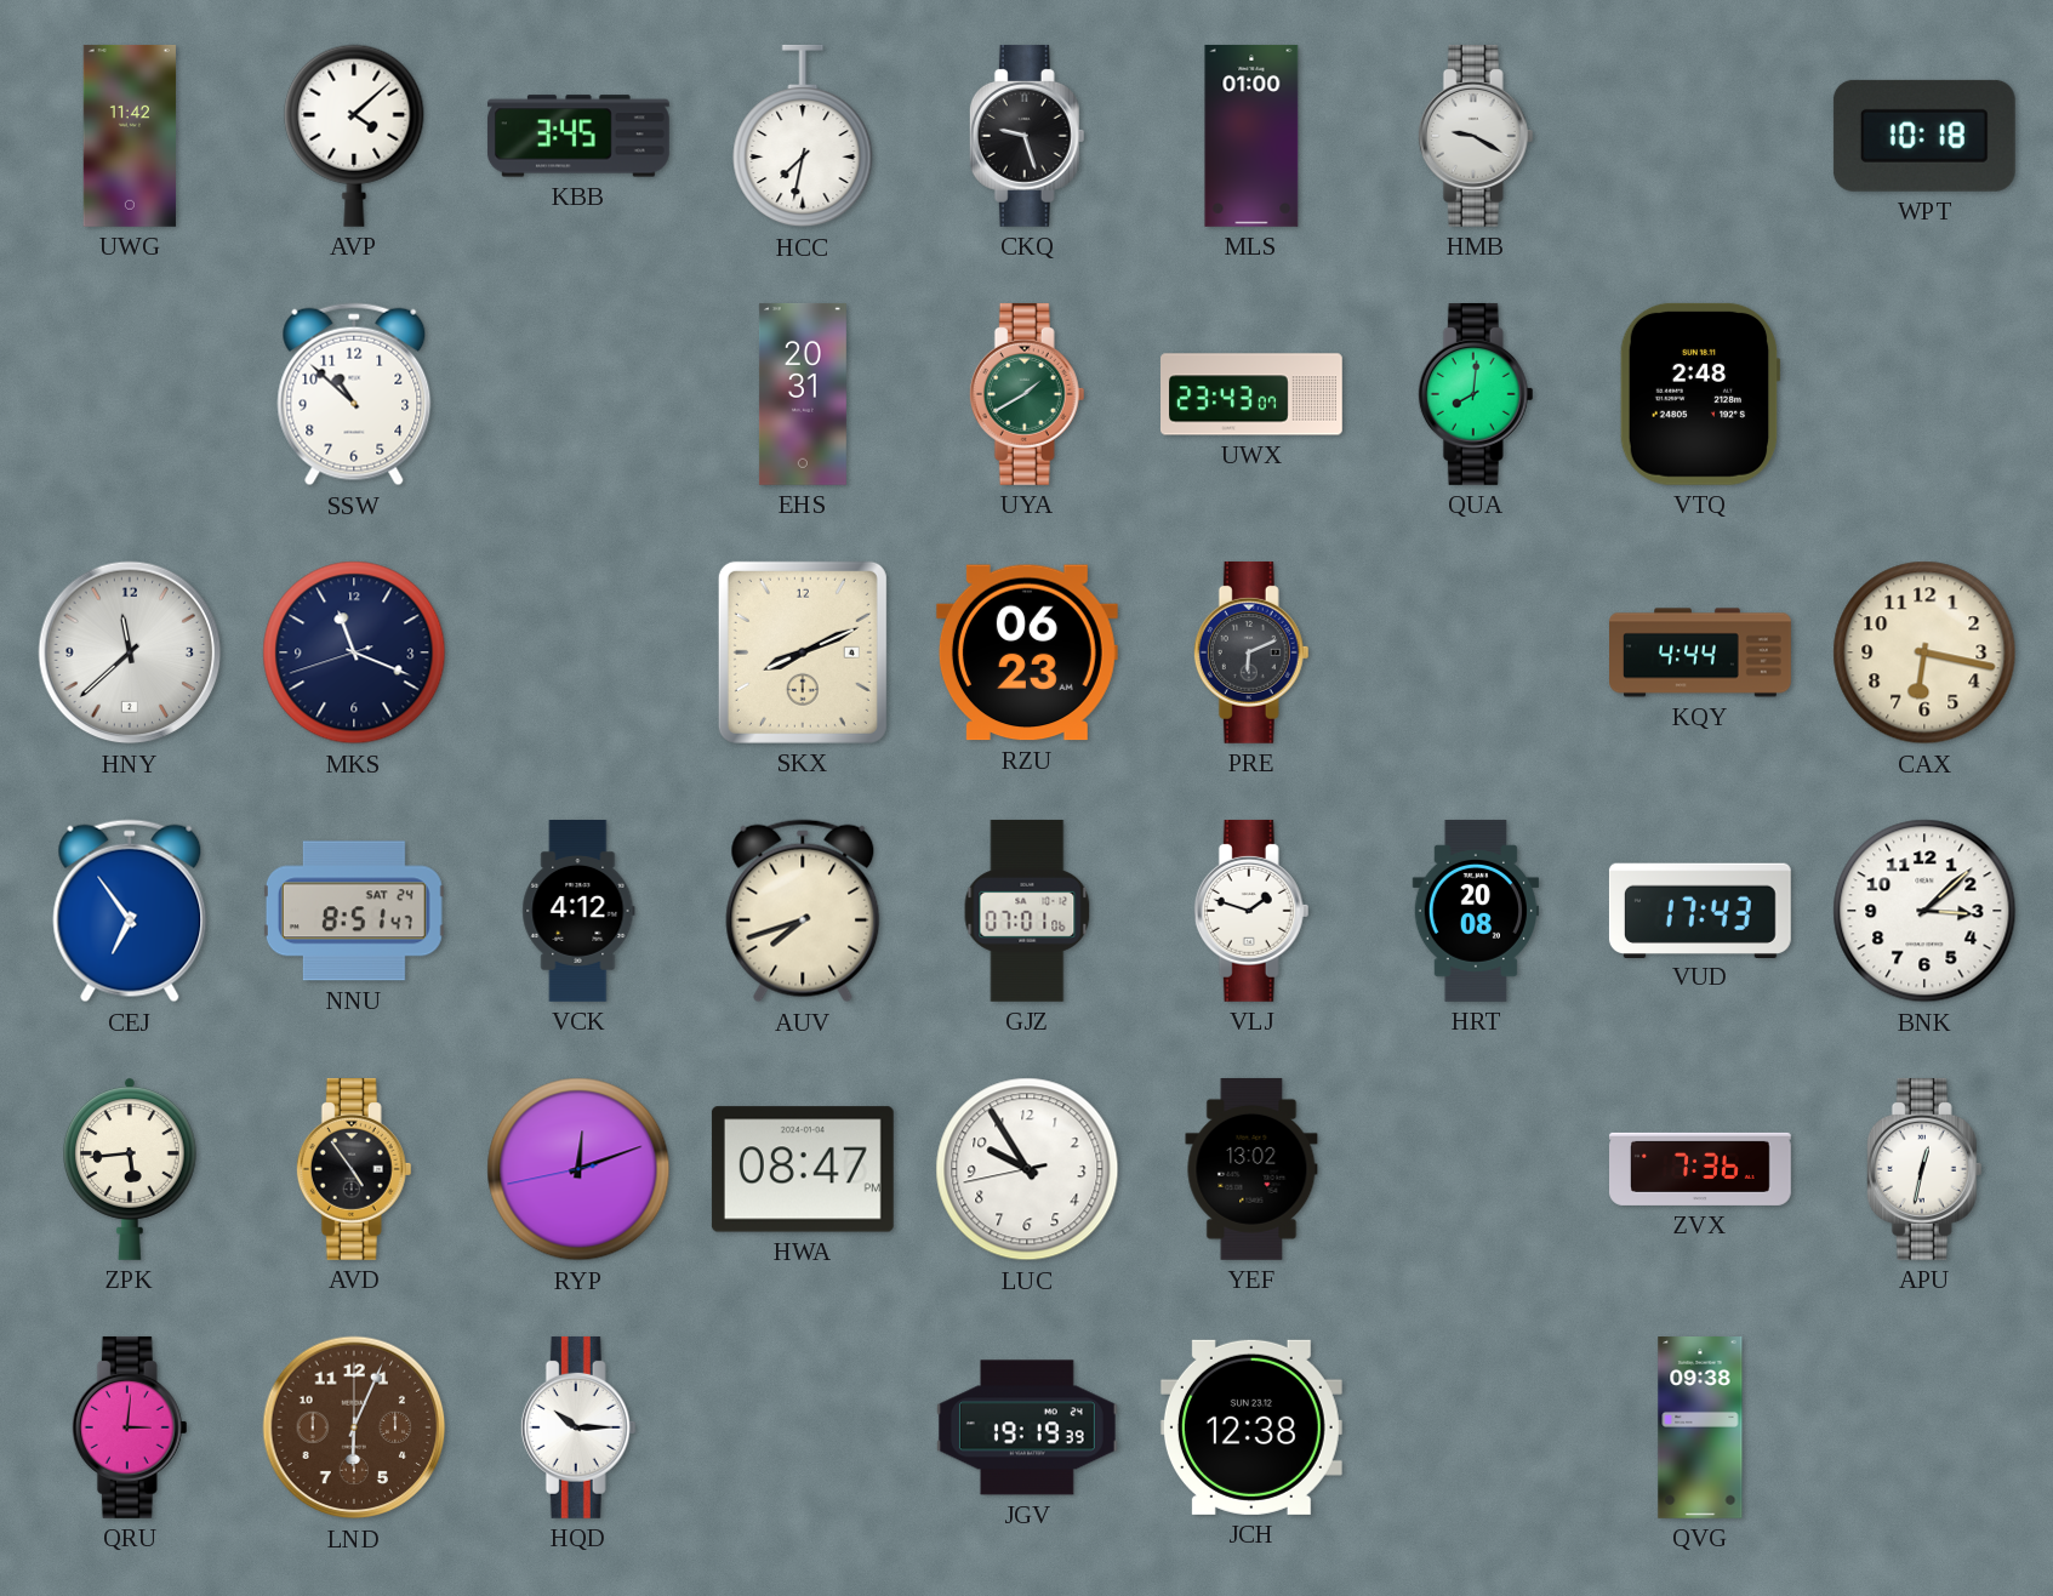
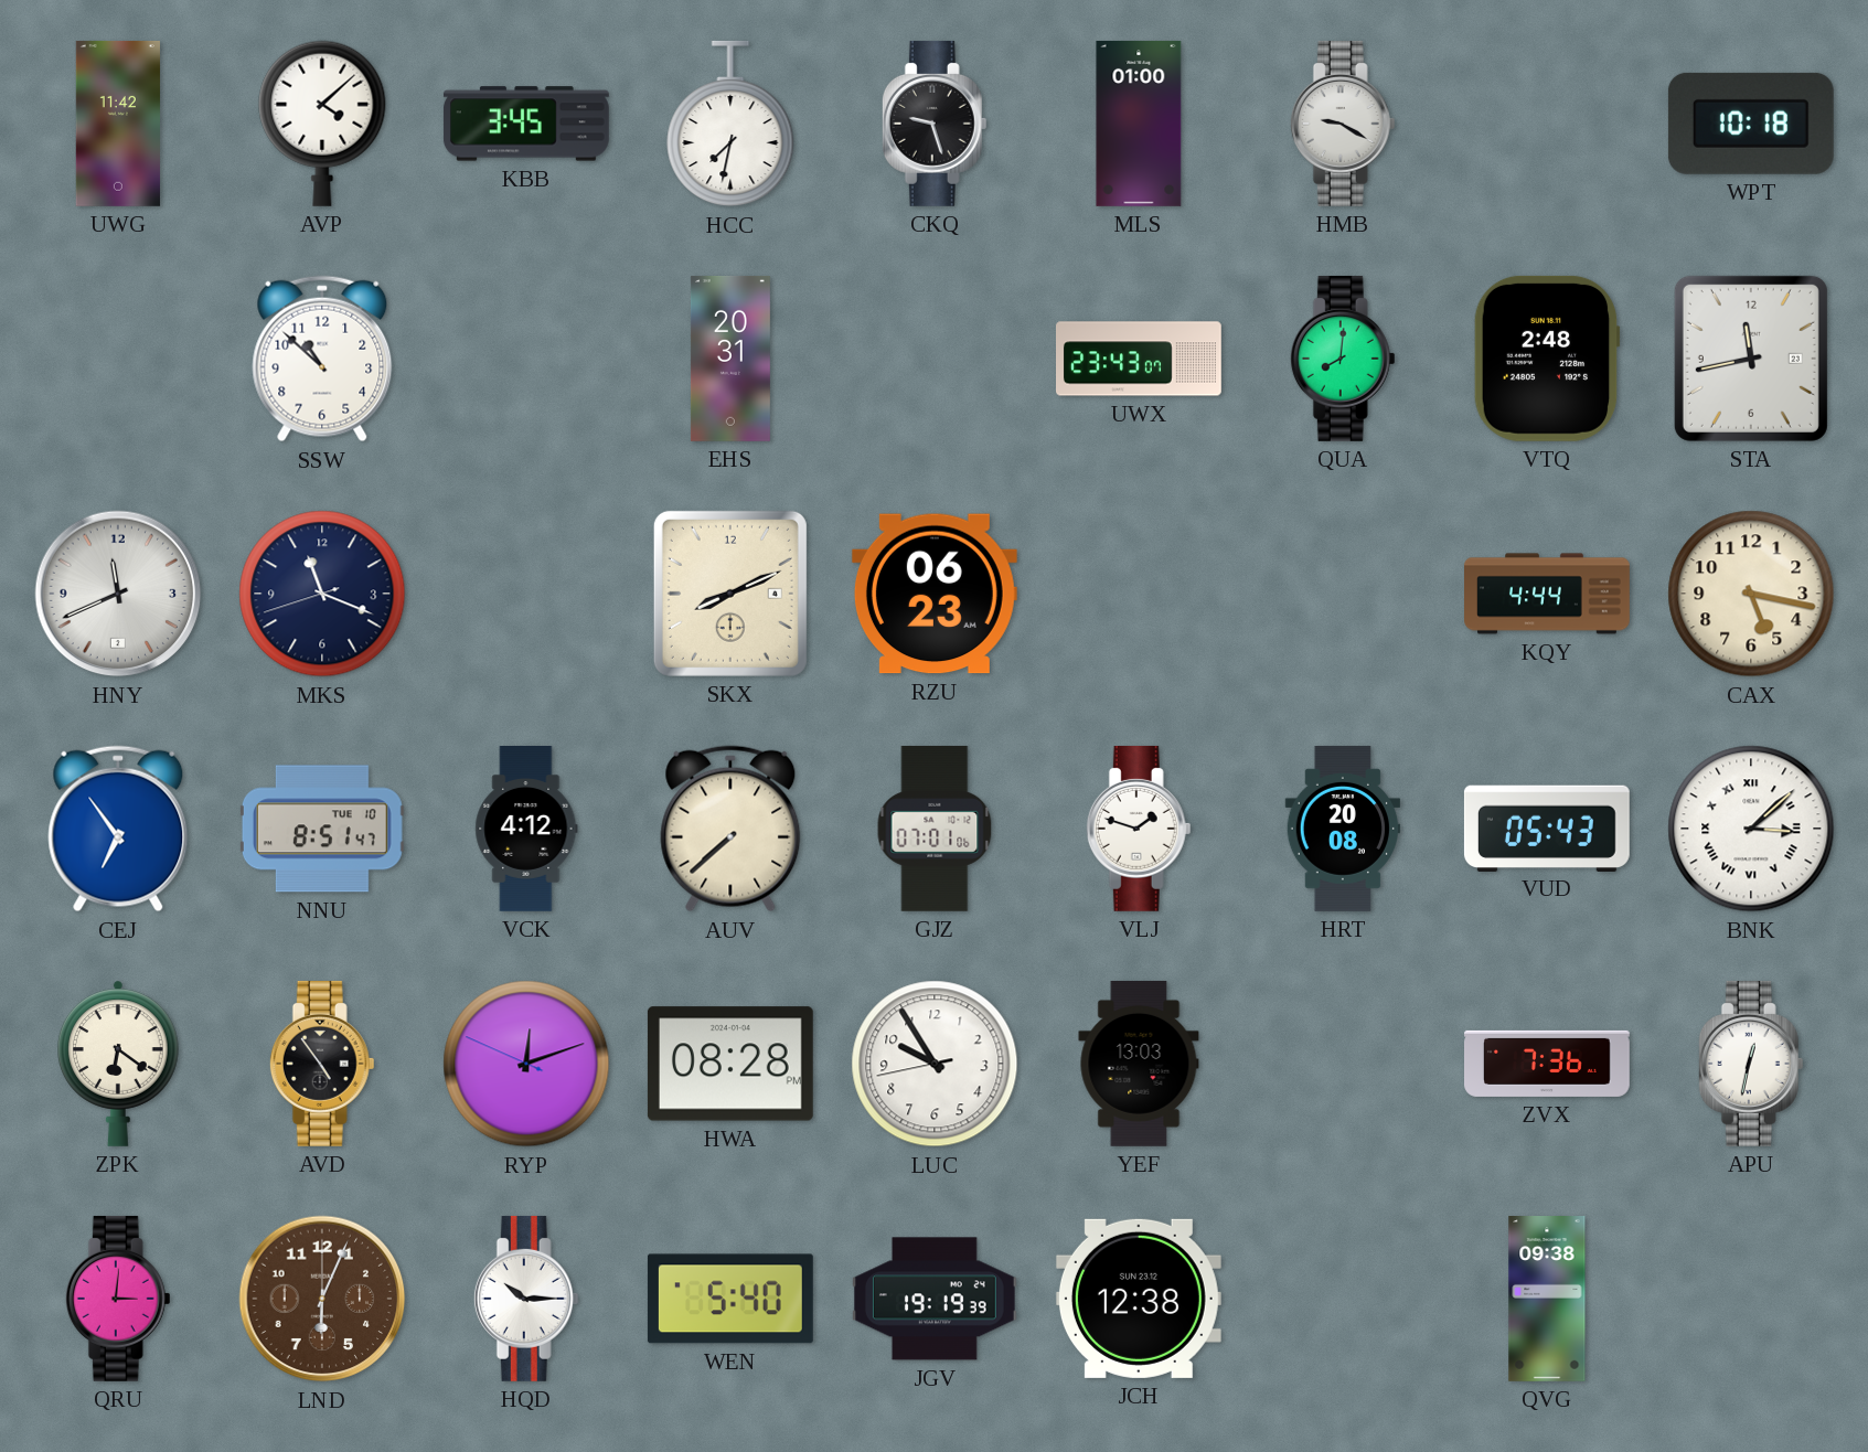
UYA: 1:40 -> none
STA: none -> 11:43
HNY: 11:38 -> 11:41
PRE: 6:11 -> none
CAX: 6:17 -> 5:17
NNU date: SAT 24 -> TUE 10
AUV: 7:42 -> 7:38
VUD: 17:43 -> 05:43
BNK numerals: Arabic -> Roman
ZPK: 5:44 -> 6:21
RYP: 12:11:43 -> 12:11:49
HWA: 08:47 -> 08:28
YEF: 13:02 -> 13:03
WEN: none -> 5:40
